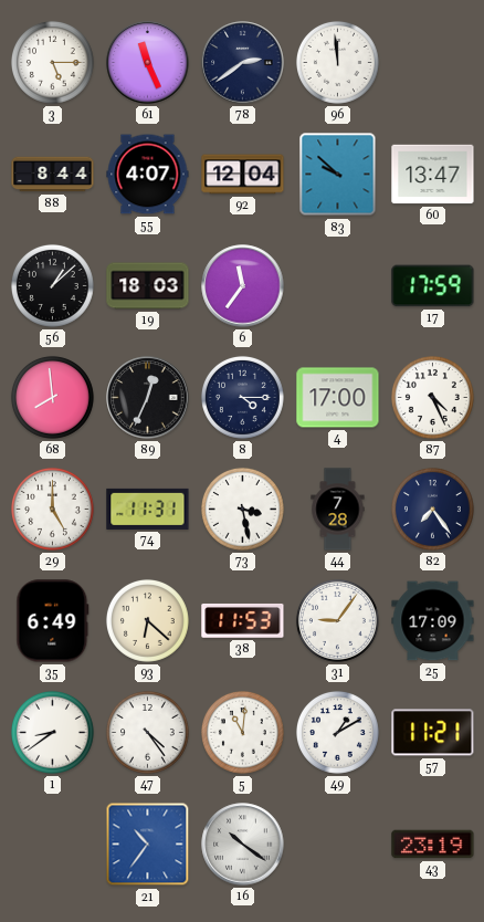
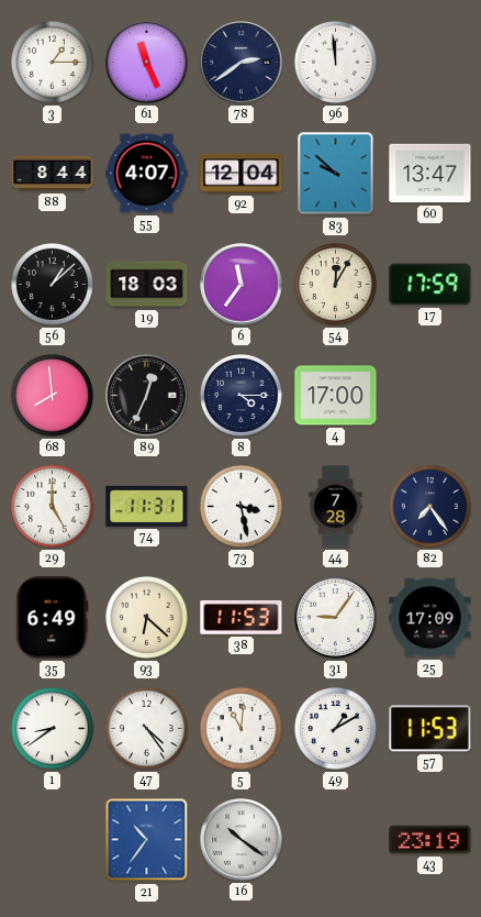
3: 5:15 -> 1:15
54: none -> 12:05
87: 4:26 -> none
57: 11:21 -> 11:53
